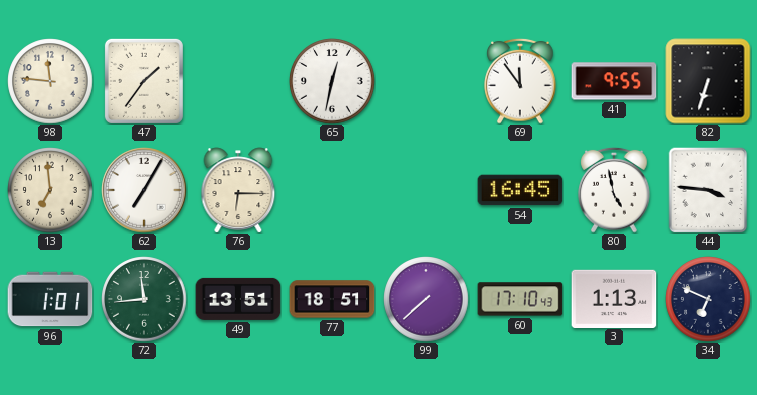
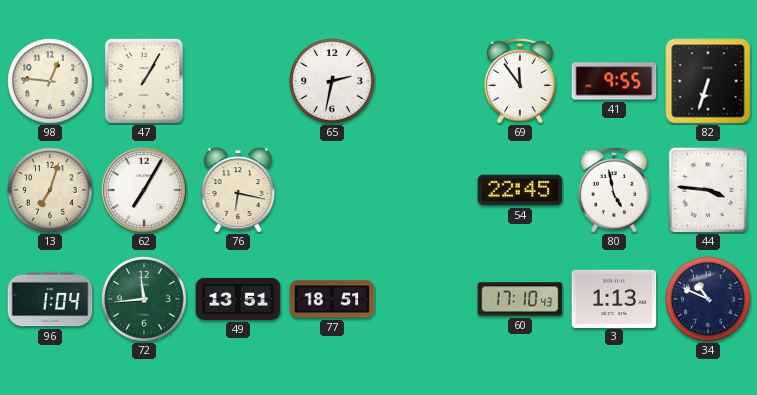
98: 11:46 -> 12:46
47: 1:36 -> 1:05
65: 12:32 -> 2:32
13: 6:59 -> 7:03
76: 6:15 -> 6:17
54: 16:45 -> 22:45
96: 1:01 -> 1:04
99: 7:38 -> none
34: 6:49 -> 10:49
